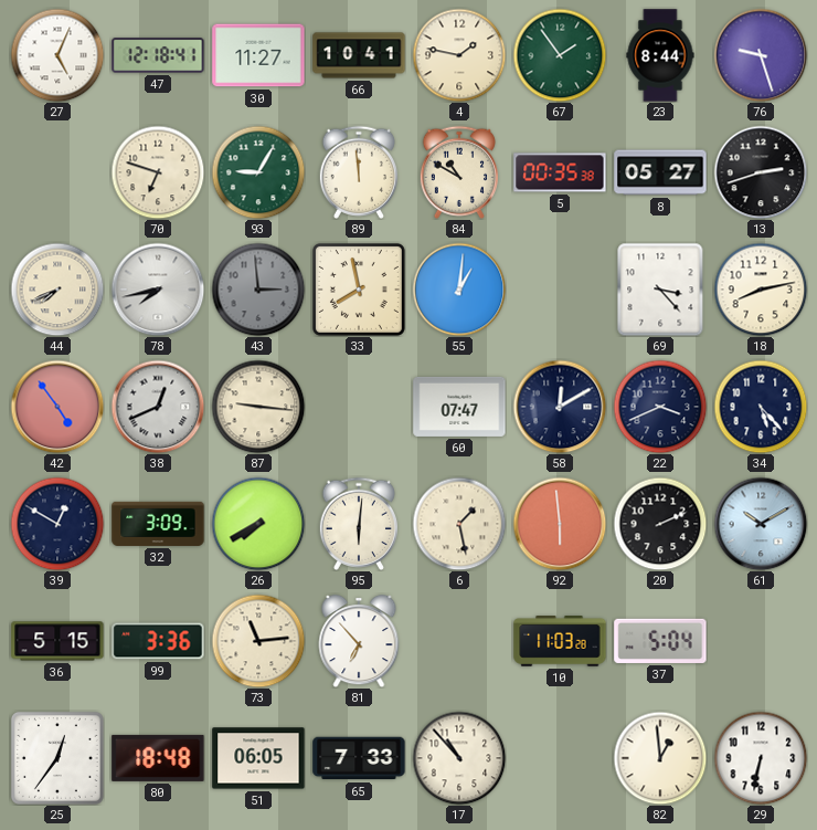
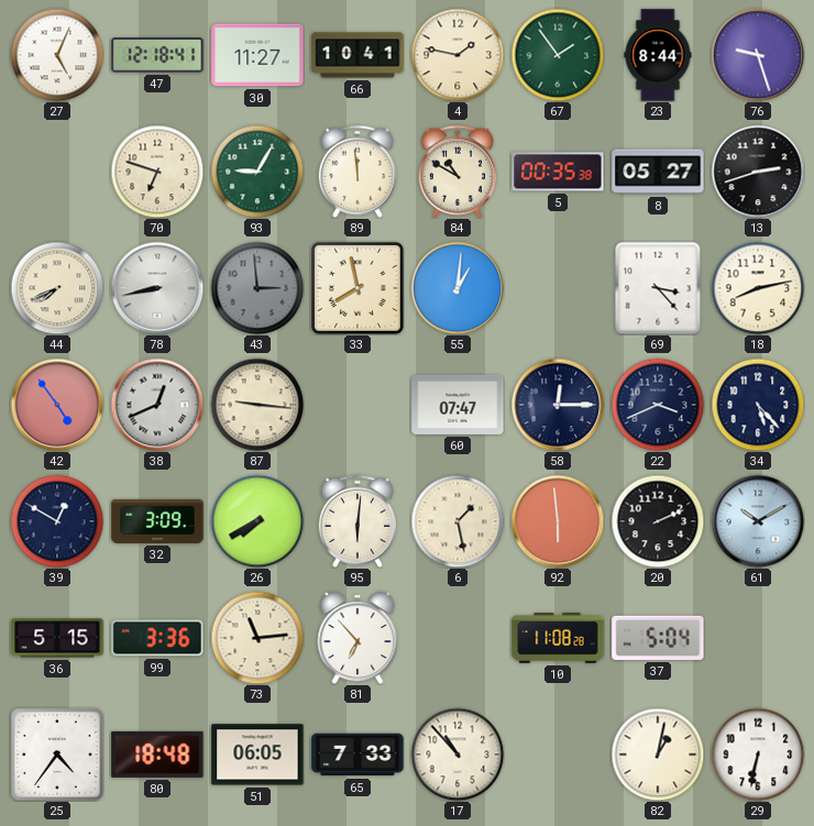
78: 7:43 -> 8:43
58: 12:10 -> 12:15
10: 11:03 -> 11:08
25: 12:36 -> 4:36
82: 12:59 -> 1:02
